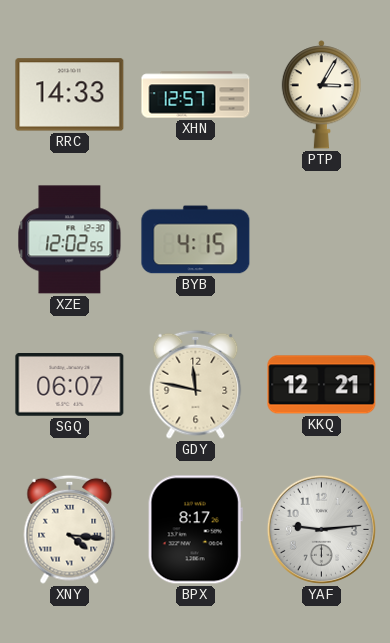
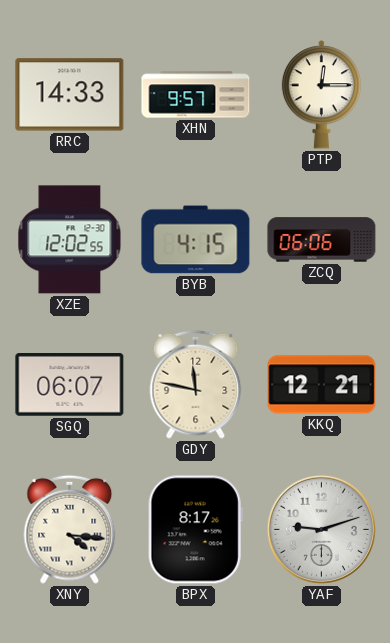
XHN: 12:57 -> 9:57
PTP: 3:05 -> 12:15
ZCQ: none -> 06:06
YAF: 9:14 -> 9:12
